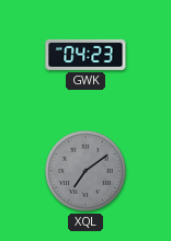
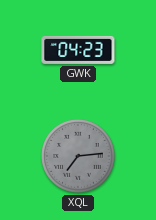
XQL: 7:09 -> 7:14
